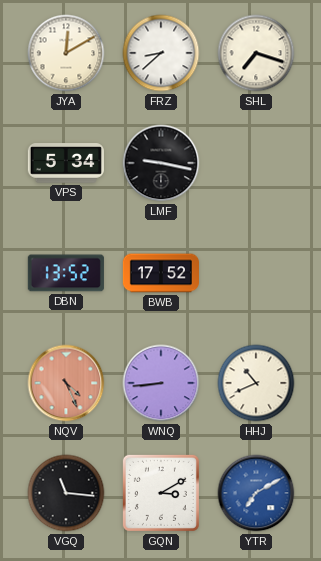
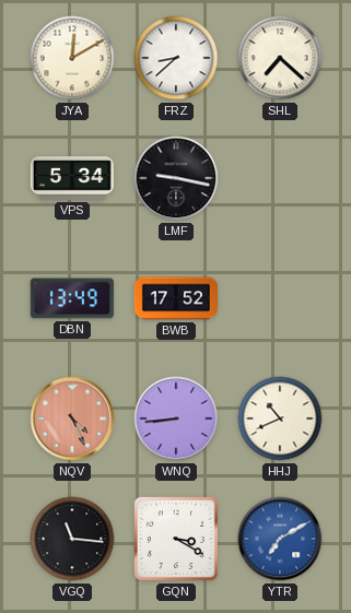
SHL: 7:18 -> 7:22
DBN: 13:52 -> 13:49
GQN: 3:10 -> 3:20
